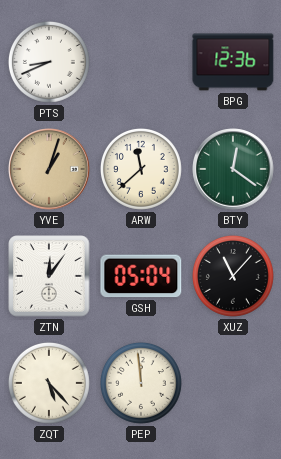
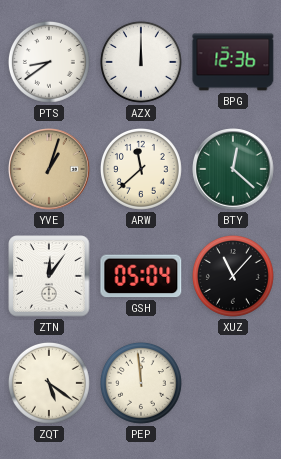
PTS: 8:41 -> 8:39
AZX: none -> 12:00
BTY: 12:21 -> 12:22
ZQT: 5:23 -> 5:21
